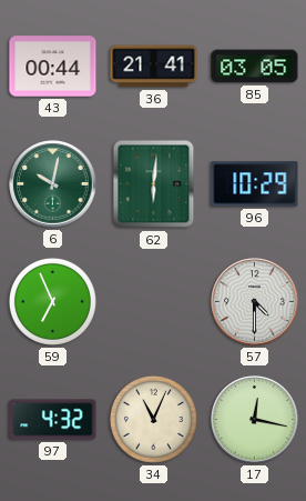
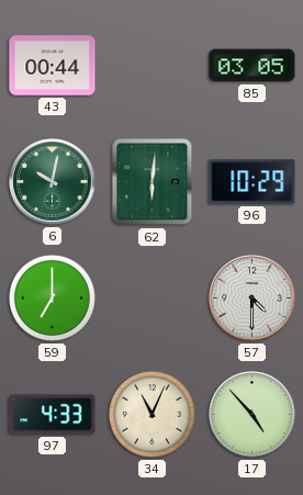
36: 21:41 -> none
59: 6:56 -> 7:00
97: 4:32 -> 4:33
17: 12:17 -> 4:53
